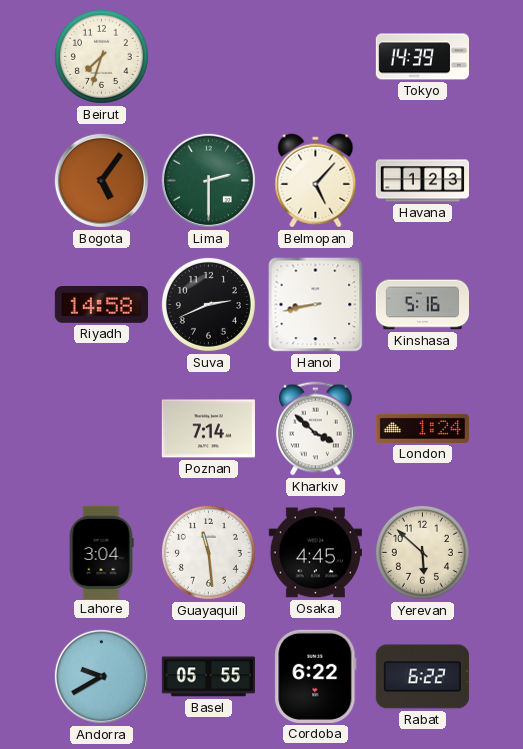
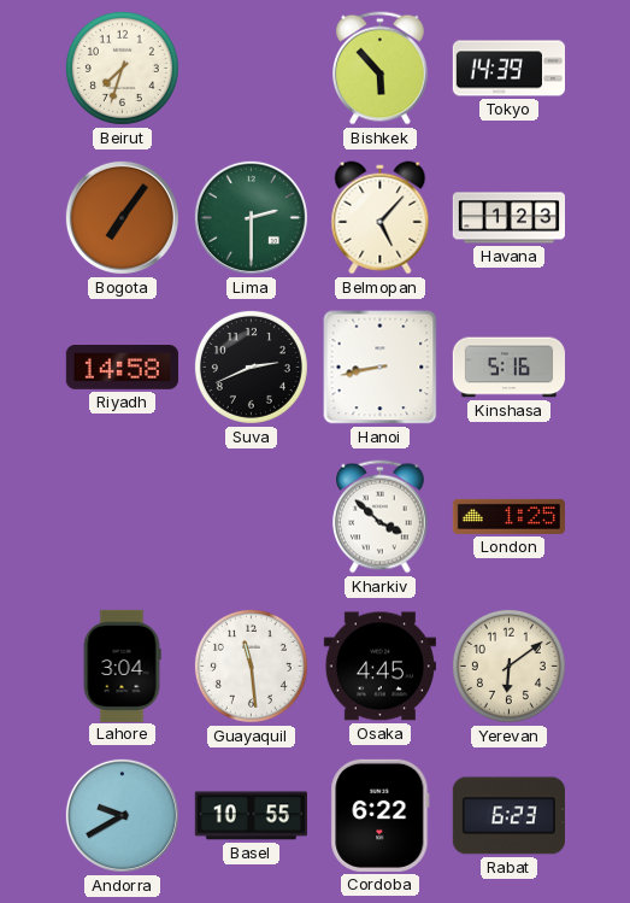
Bishkek: none -> 5:53
Bogota: 5:06 -> 7:06
Poznan: 7:14 -> none
London: 1:24 -> 1:25
Yerevan: 5:52 -> 6:09
Basel: 05:55 -> 10:55
Rabat: 6:22 -> 6:23
